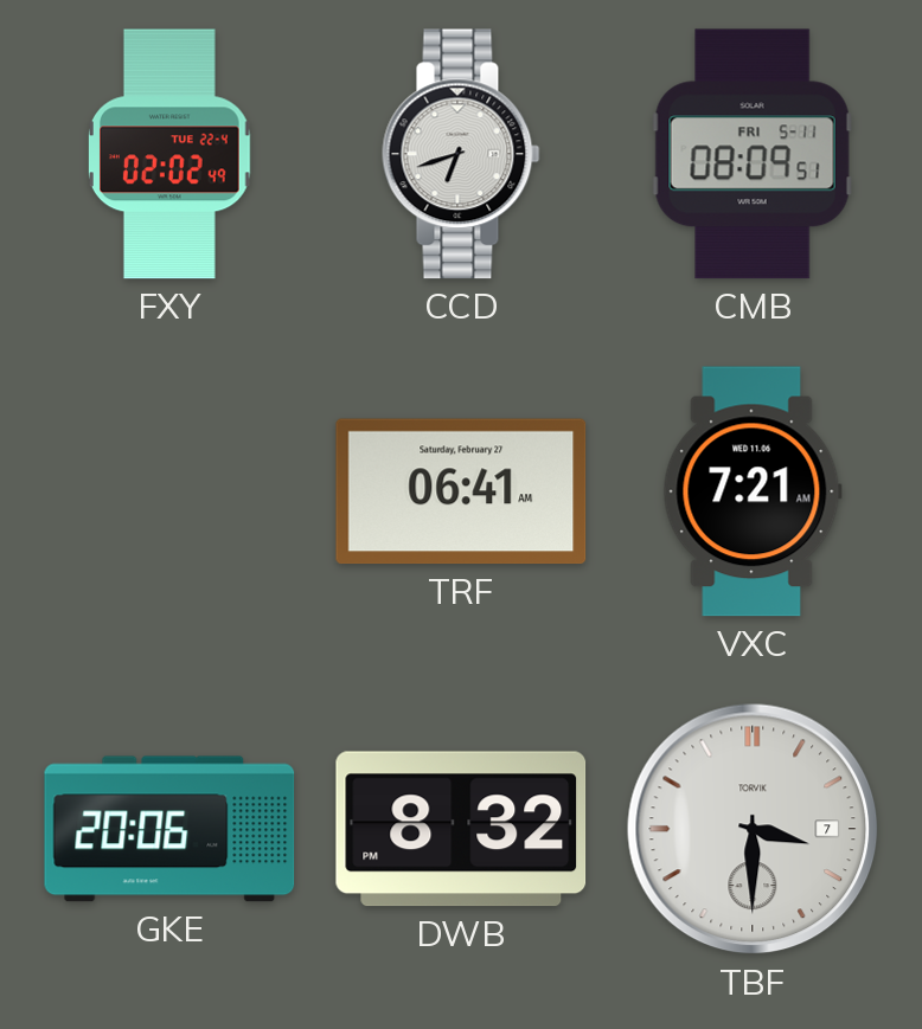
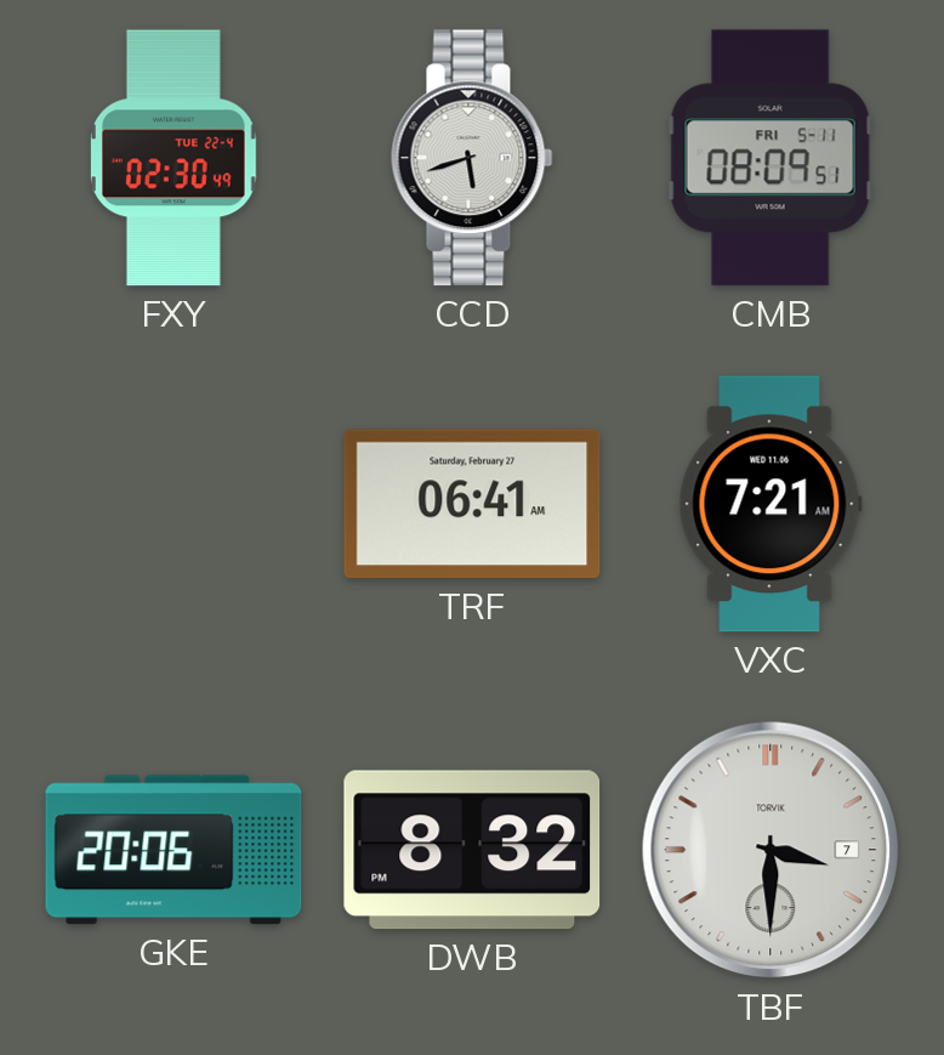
FXY: 02:02 -> 02:30
CCD: 6:42 -> 5:42
